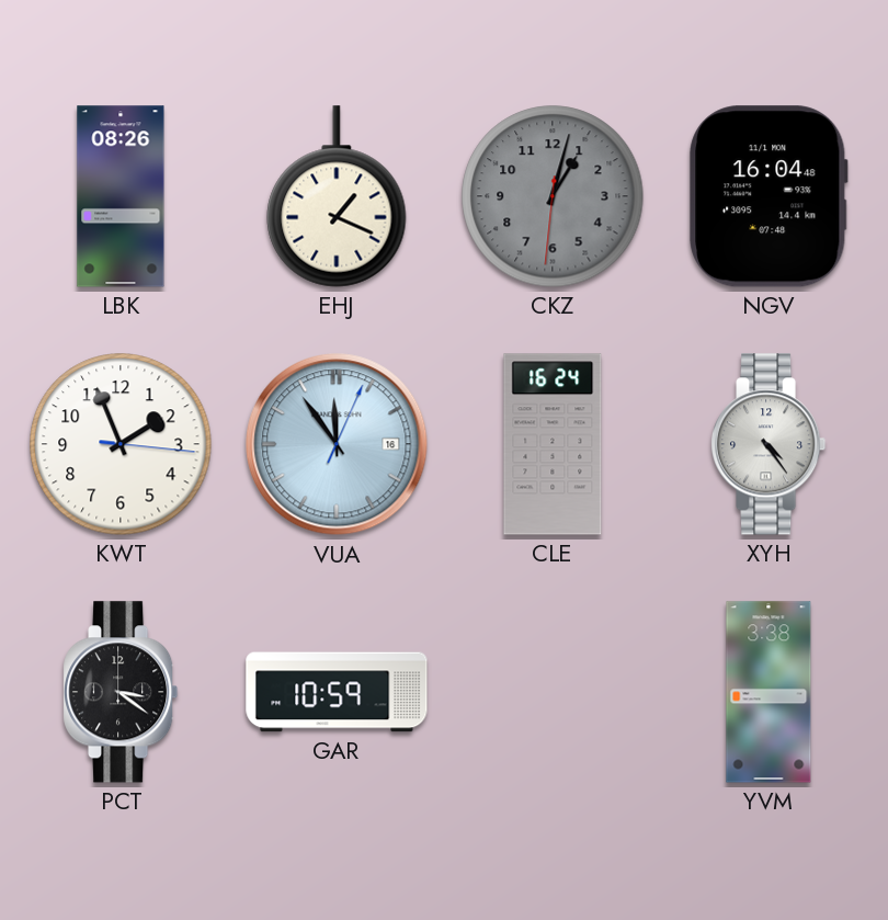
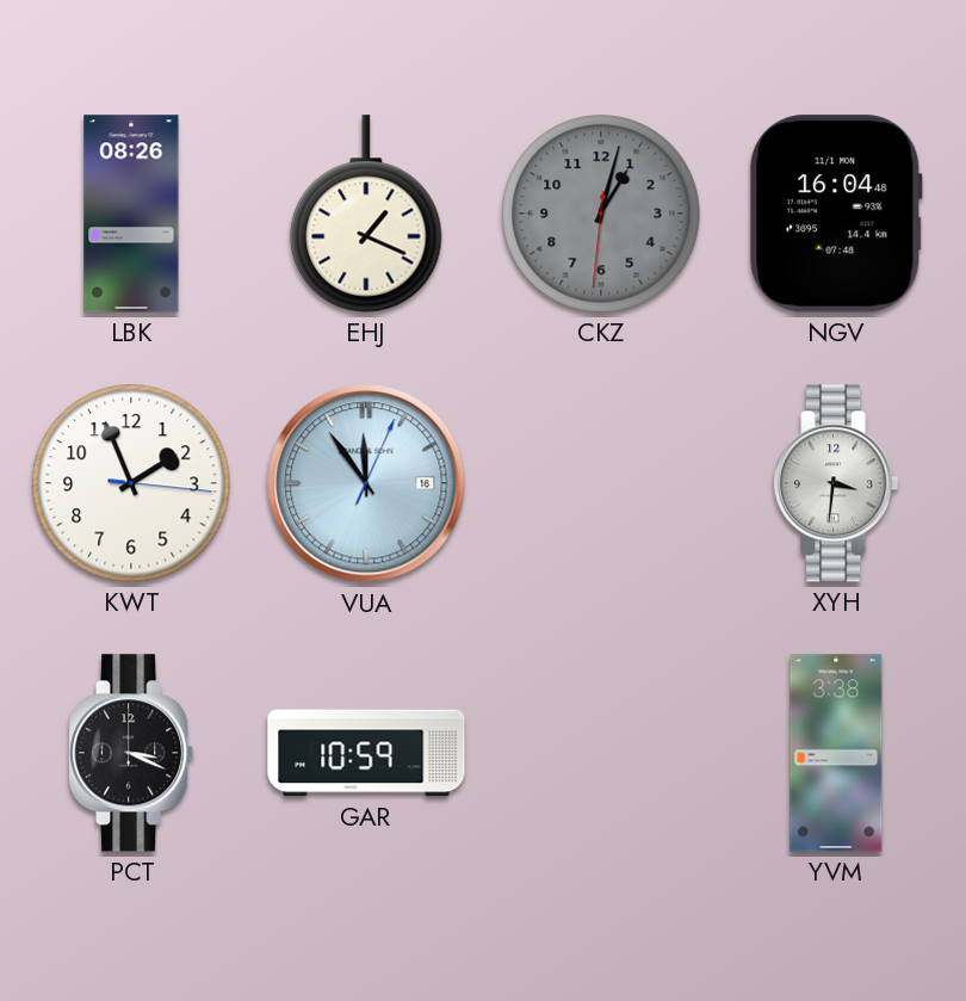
CLE: 16:24 -> none
XYH: 4:24 -> 3:31
PCT: 3:21 -> 3:19
